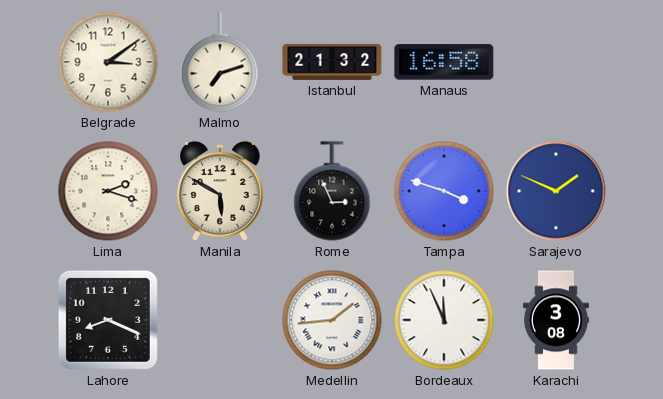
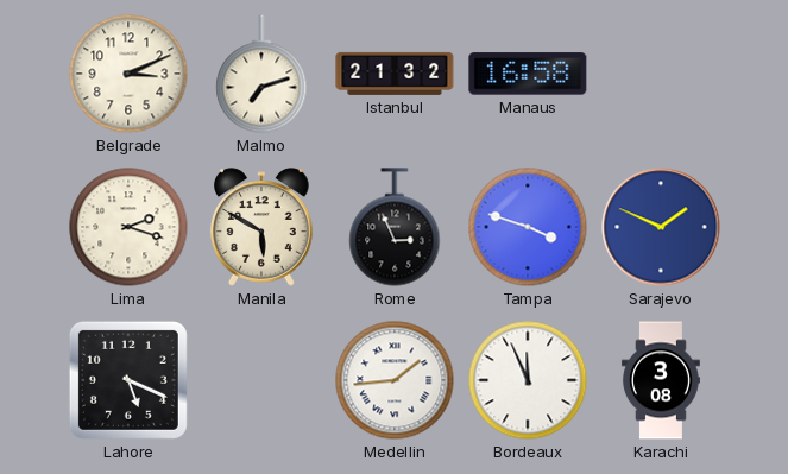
Belgrade: 3:09 -> 3:11
Lahore: 8:19 -> 5:19
